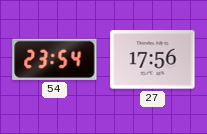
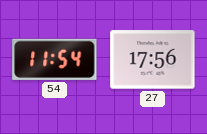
54: 23:54 -> 11:54
